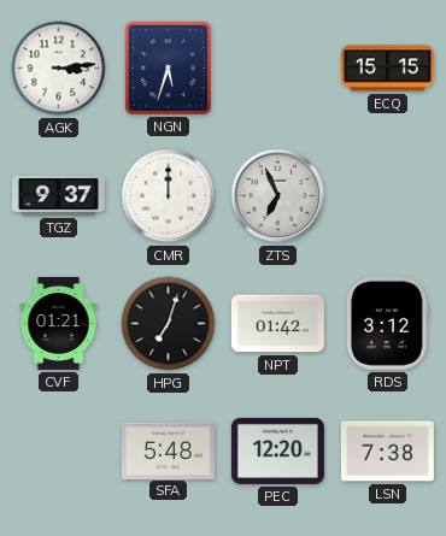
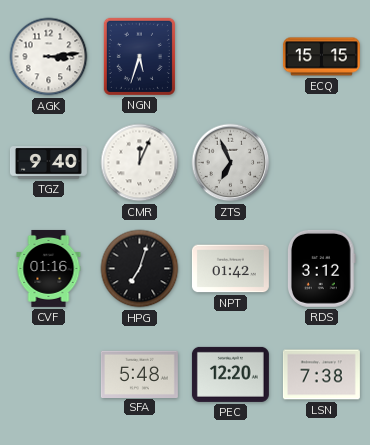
TGZ: 9:37 -> 9:40
CMR: 12:00 -> 12:04
CVF: 01:21 -> 01:16
